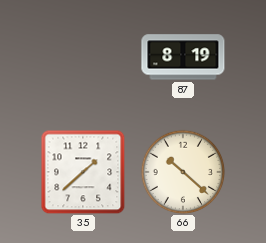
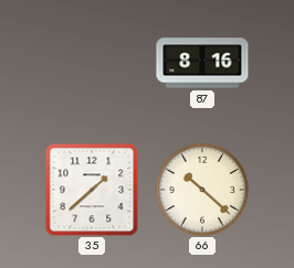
87: 8:19 -> 8:16
